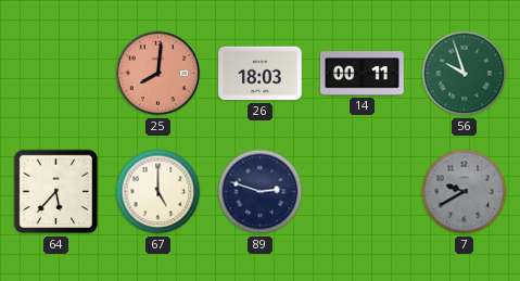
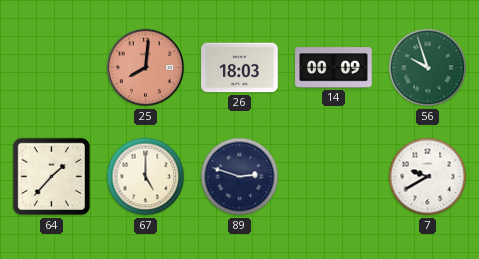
14: 00:11 -> 00:09
64: 5:37 -> 1:37
7 dial: grey -> white
